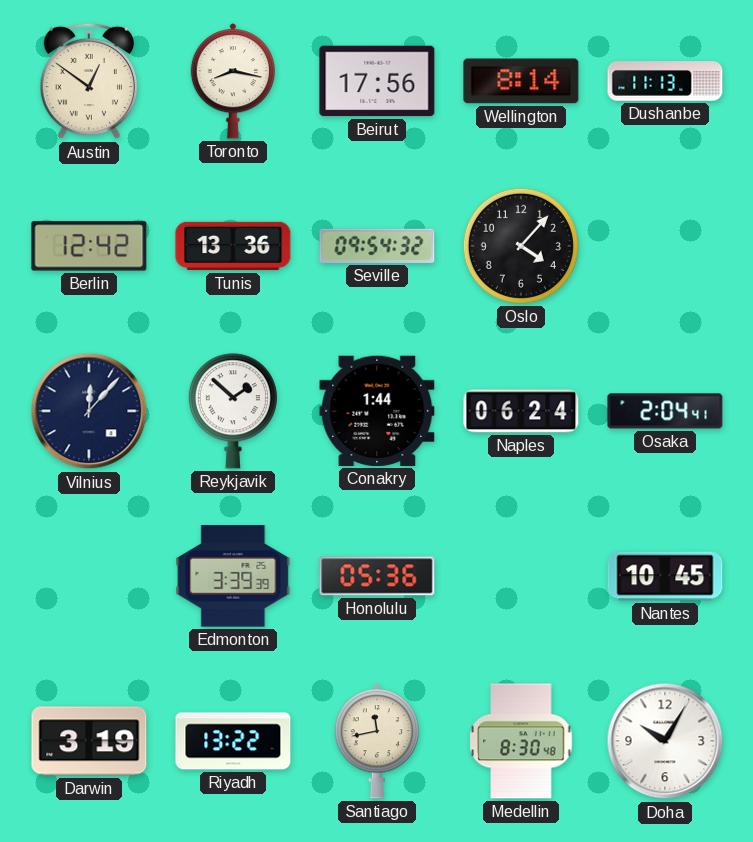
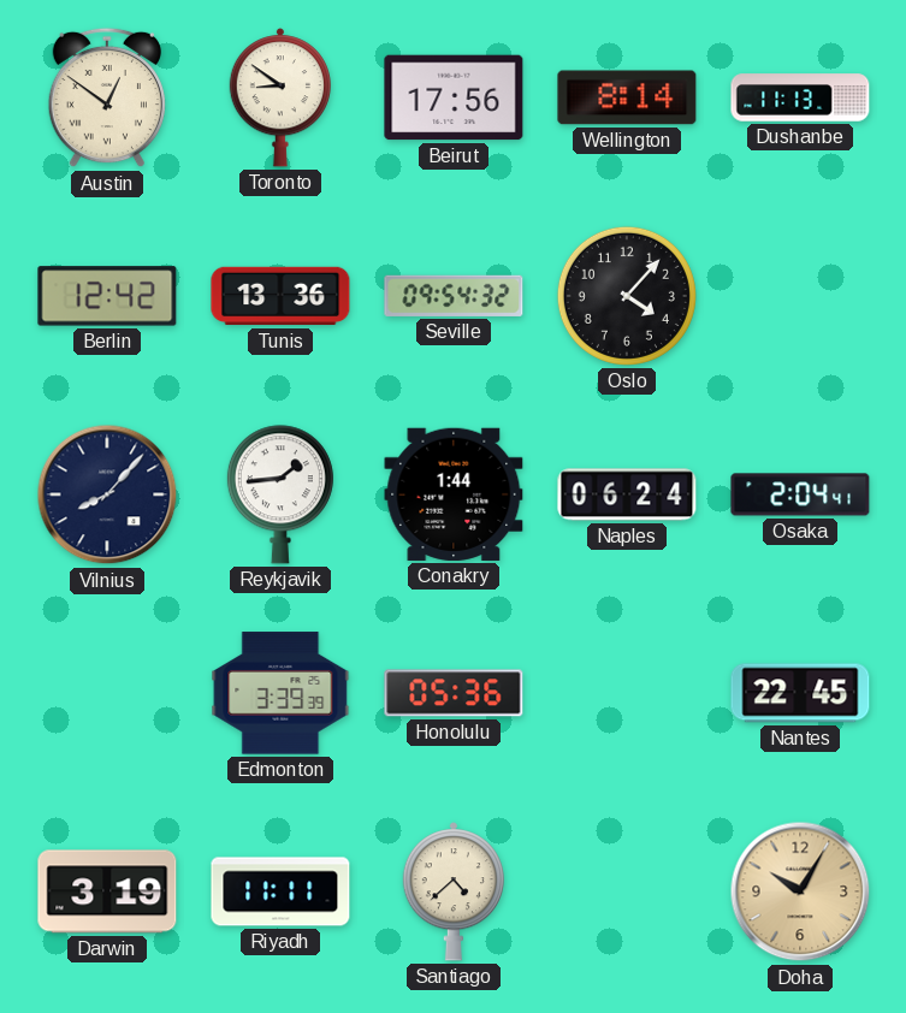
Toronto: 8:17 -> 8:51
Vilnius: 12:07 -> 8:07
Reykjavik: 1:52 -> 1:44
Nantes: 10:45 -> 22:45
Riyadh: 13:22 -> 11:11
Santiago: 11:43 -> 4:38
Medellin: 8:30 -> none
Doha dial: white -> champagne
